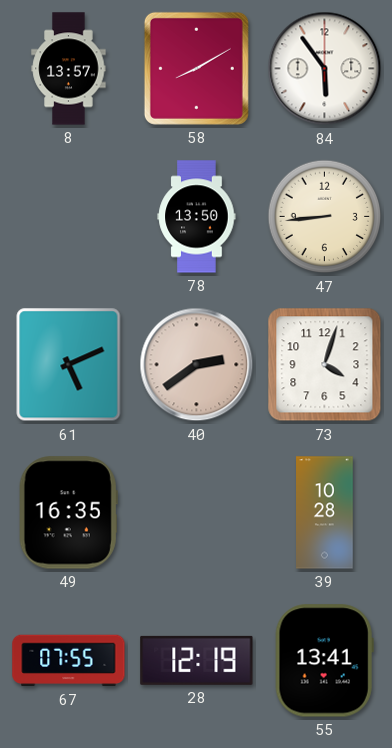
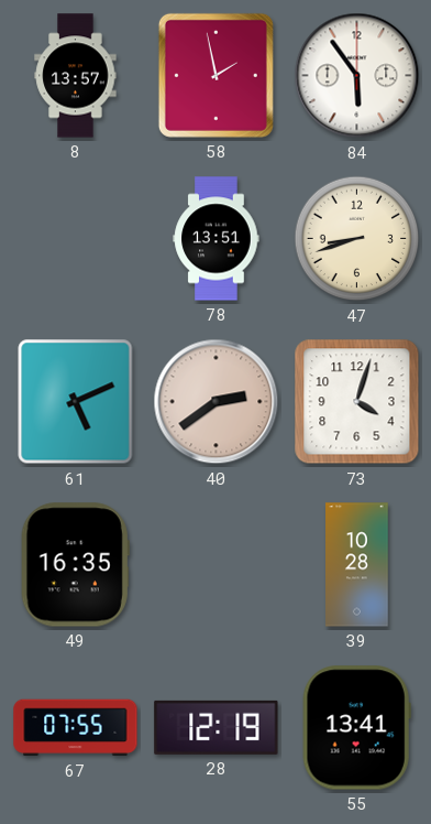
58: 8:10 -> 1:58
78: 13:50 -> 13:51
47: 8:44 -> 8:42
